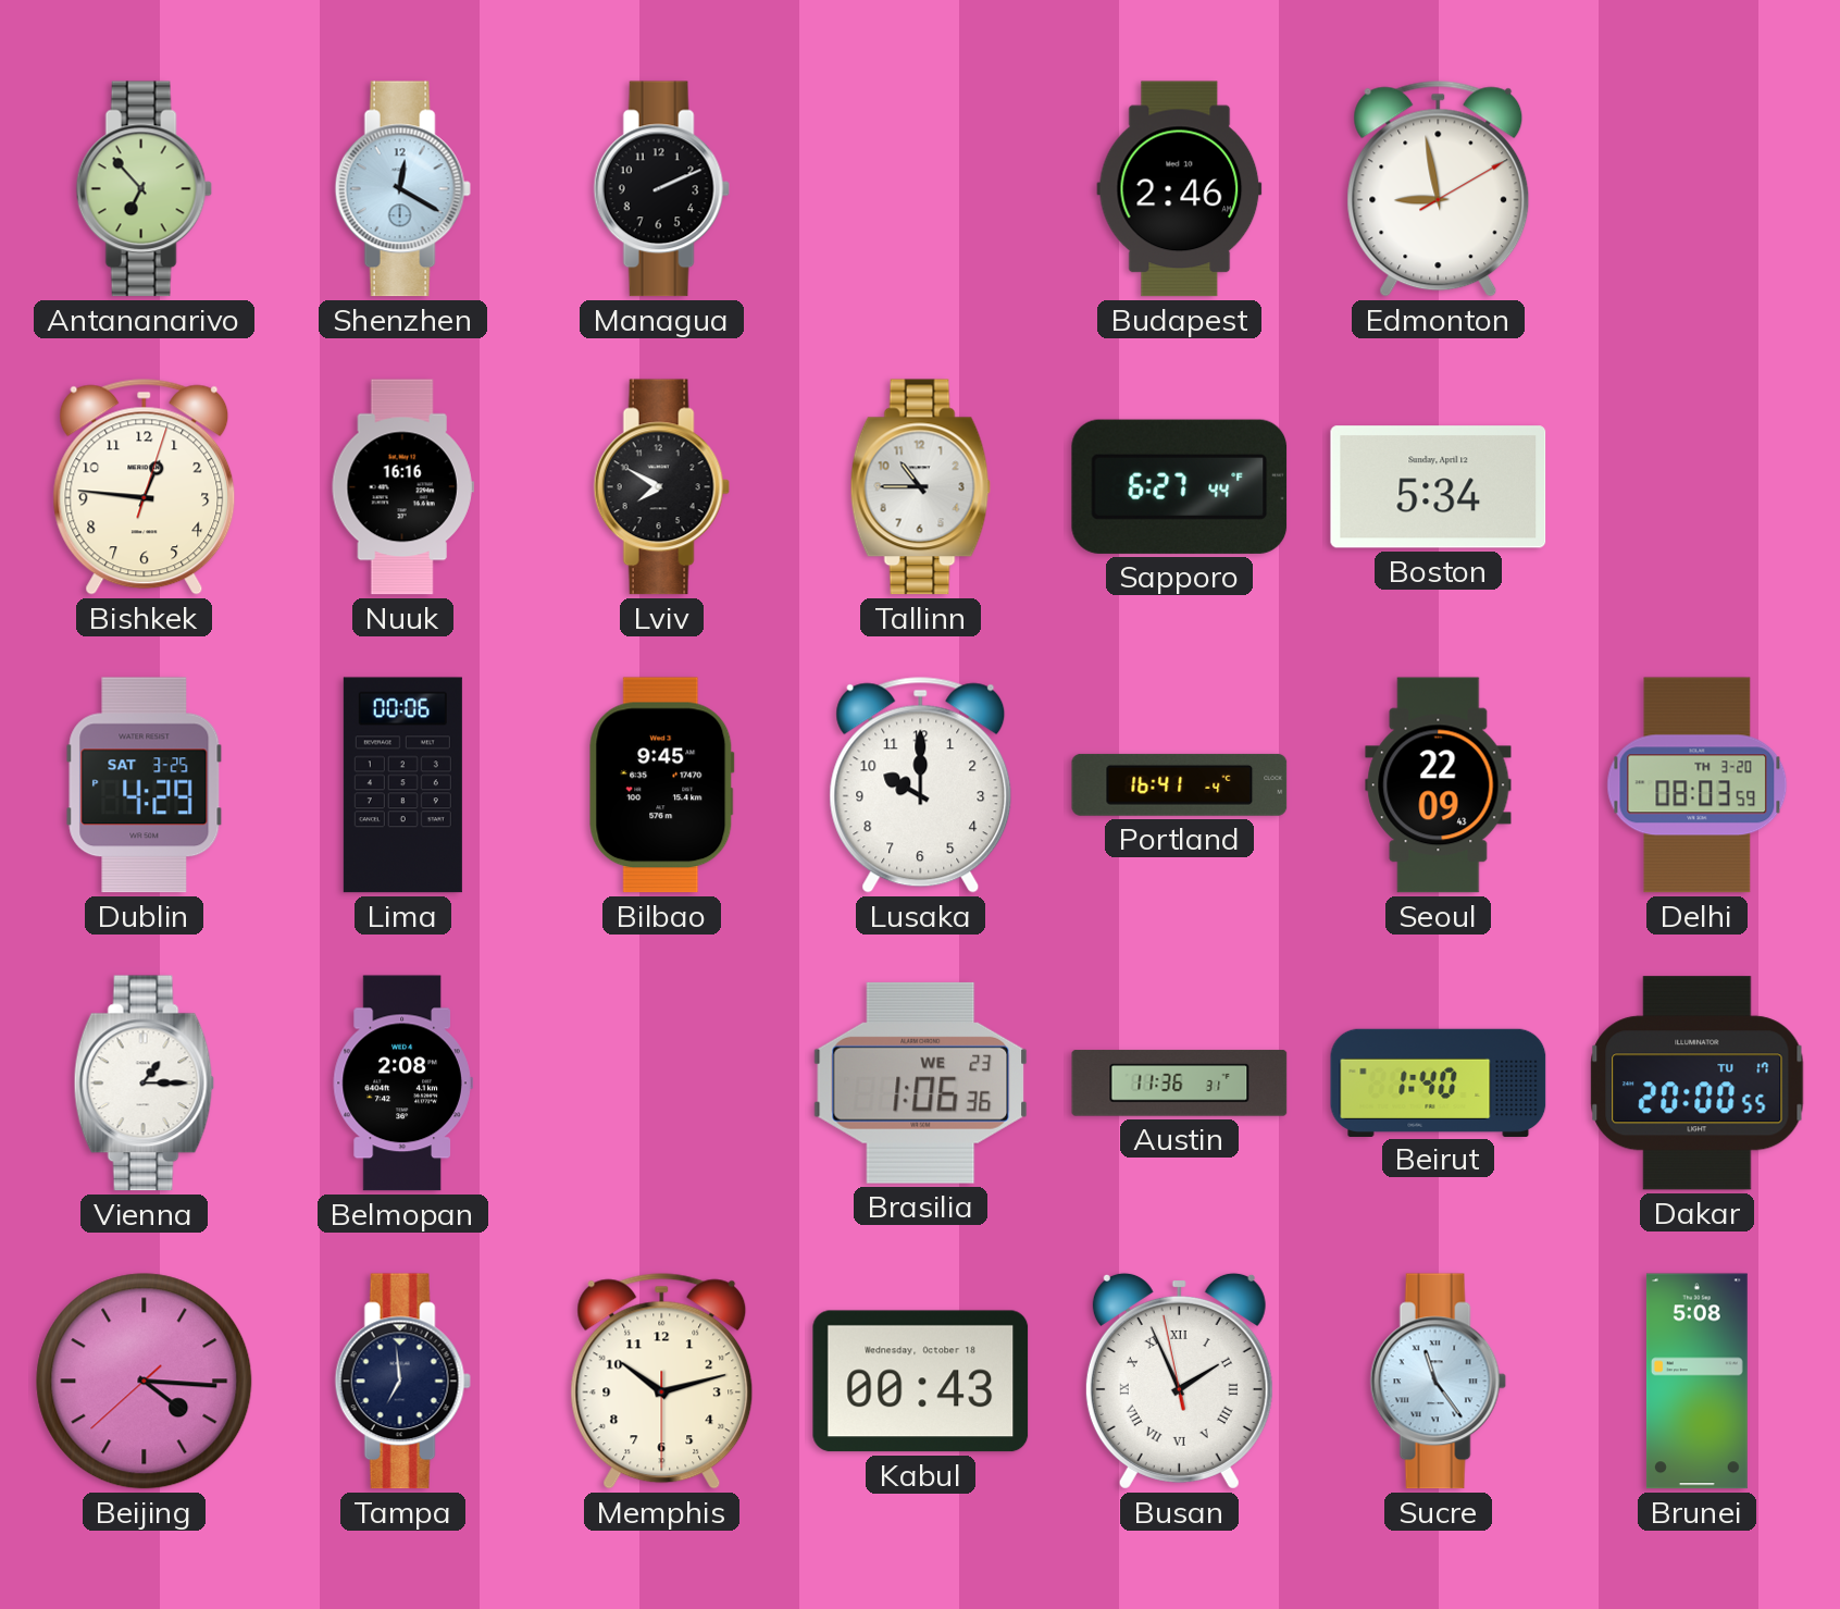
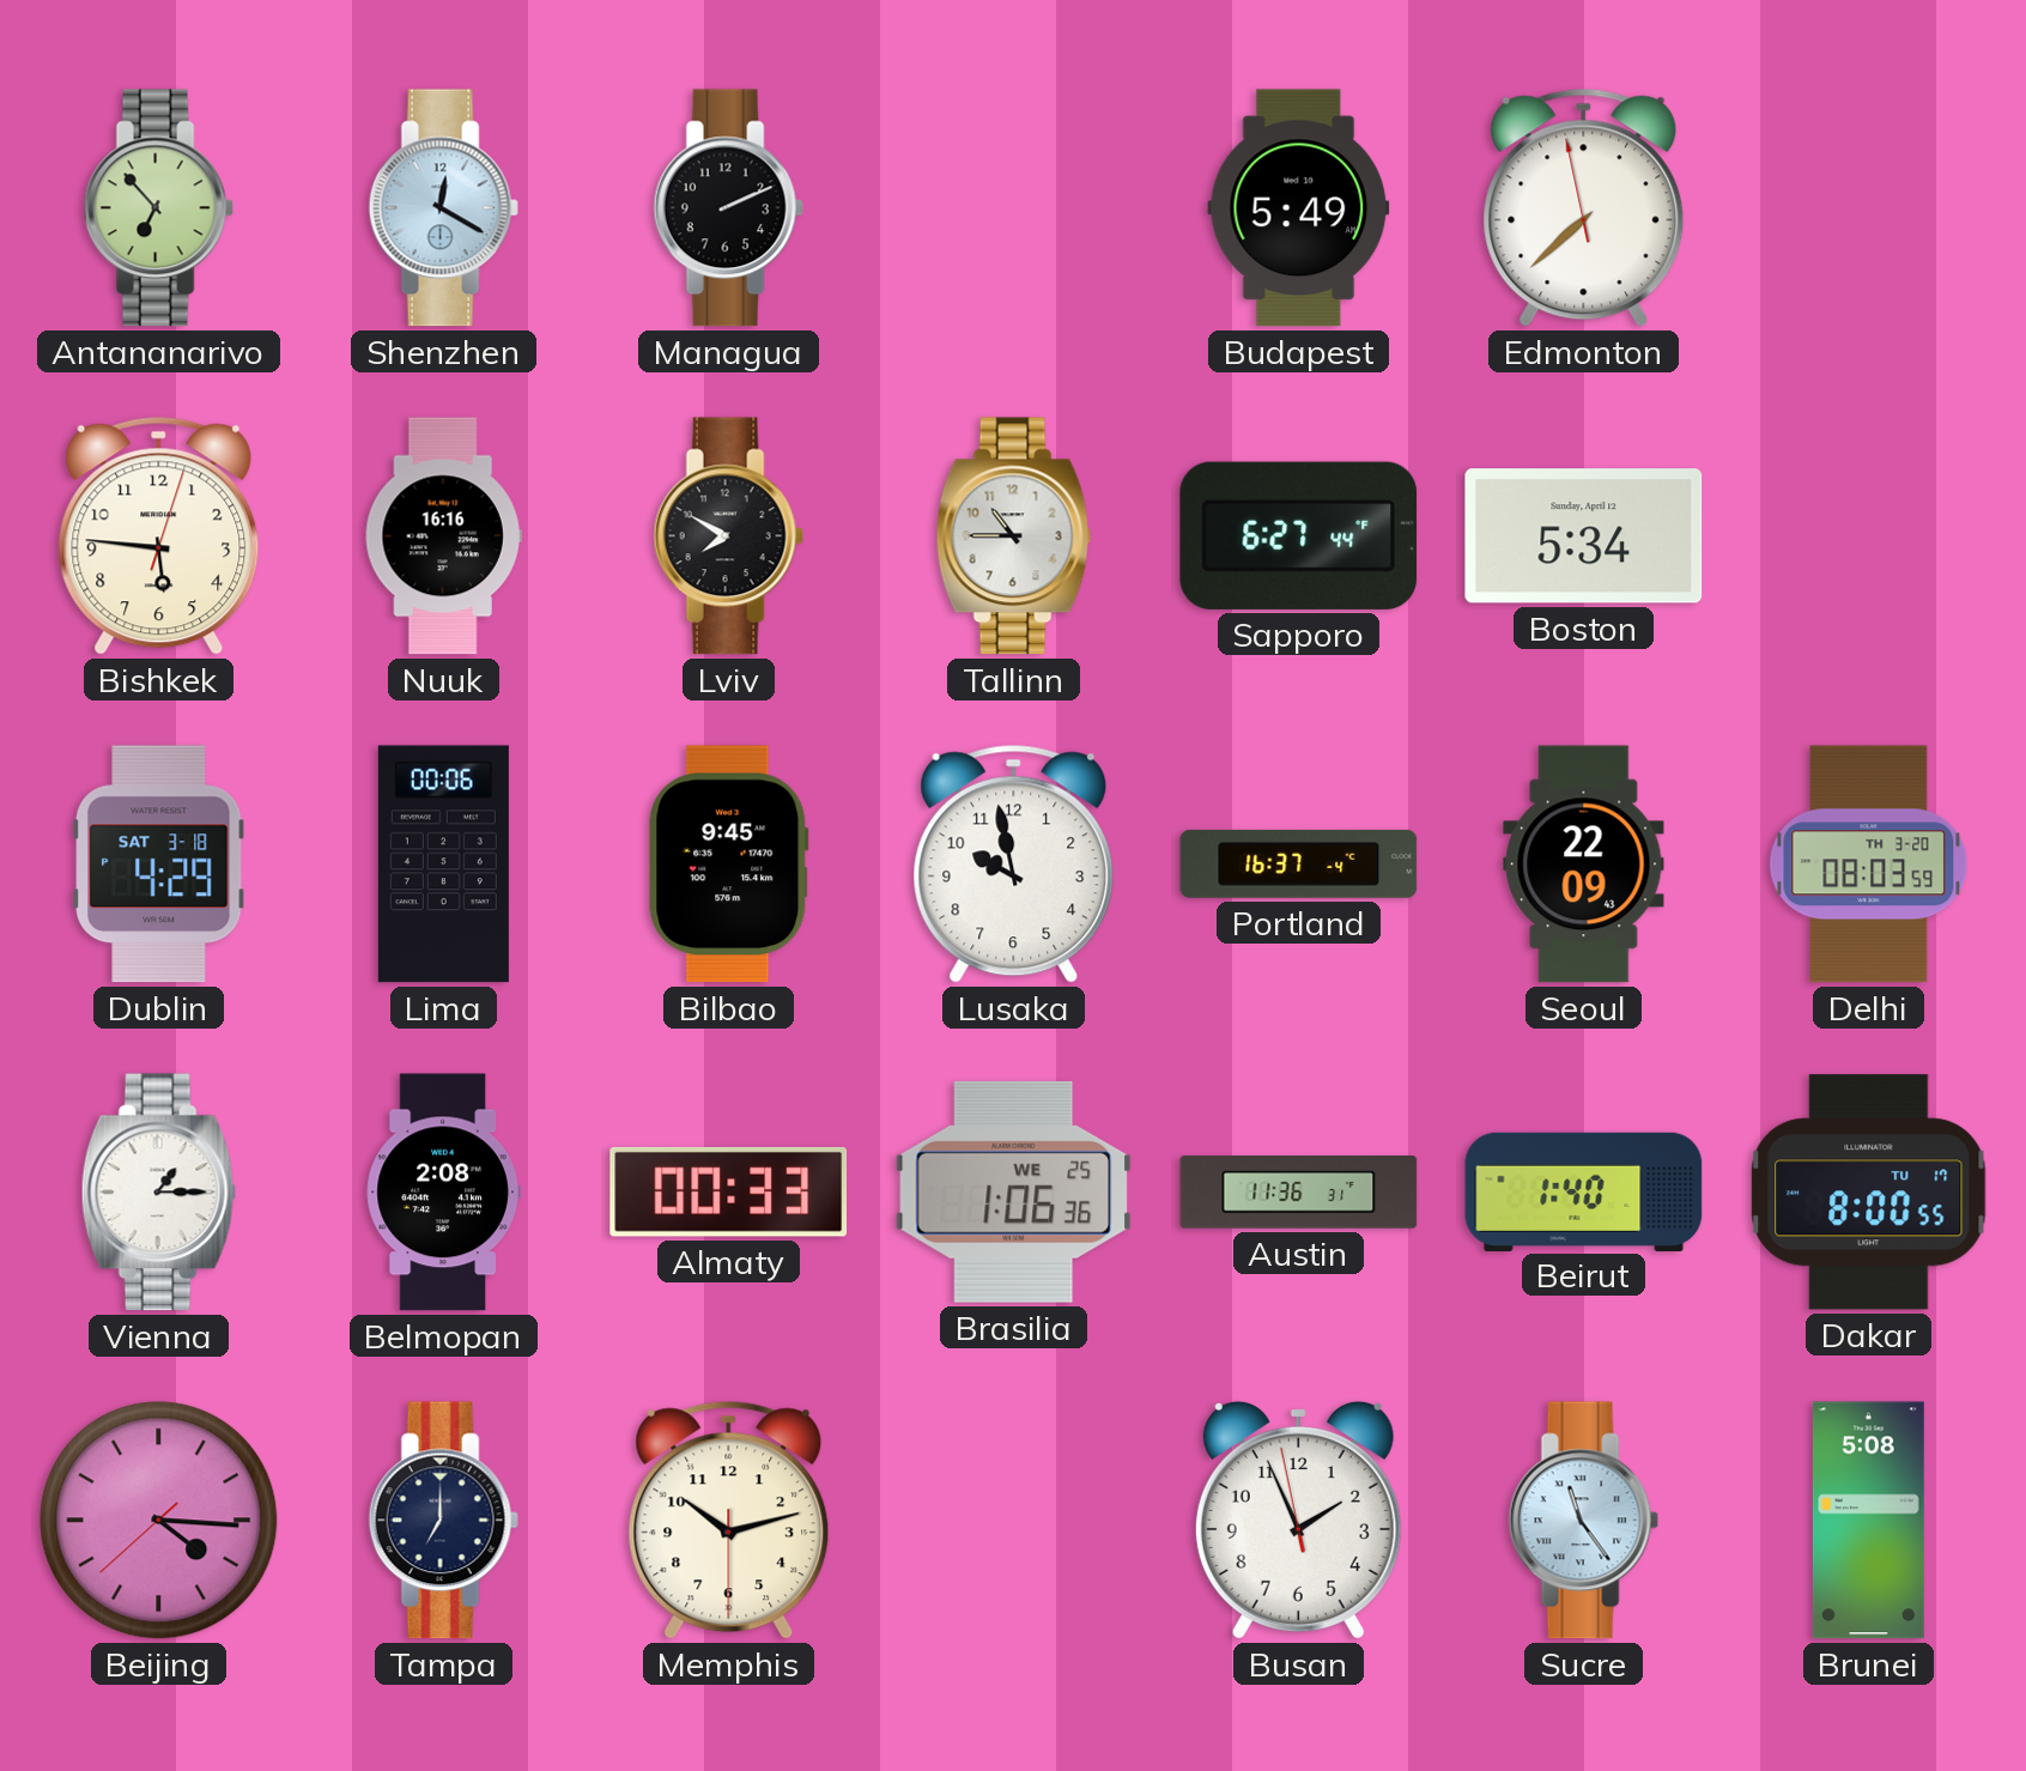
Budapest: 2:46 -> 5:49
Edmonton: 8:58 -> 7:37
Bishkek: 12:46 -> 5:46
Dublin date: SAT 3-25 -> SAT 3-18
Lusaka: 10:00 -> 9:58
Portland: 16:41 -> 16:37
Almaty: none -> 00:33
Brasilia date: WE 23 -> WE 25
Dakar: 20:00 -> 8:00
Tampa: 6:59 -> 7:00
Kabul: 00:43 -> none
Busan numerals: Roman -> Arabic
